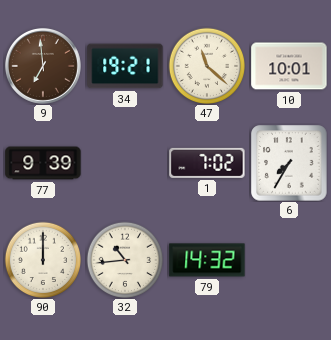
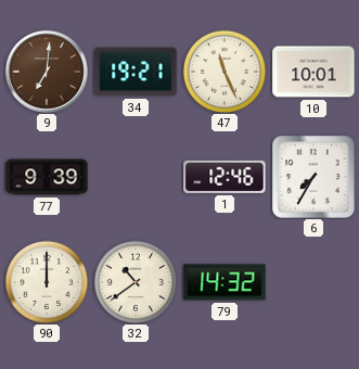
9: 6:59 -> 7:01
47: 11:22 -> 11:26
1: 7:02 -> 12:46
32: 10:44 -> 10:39
